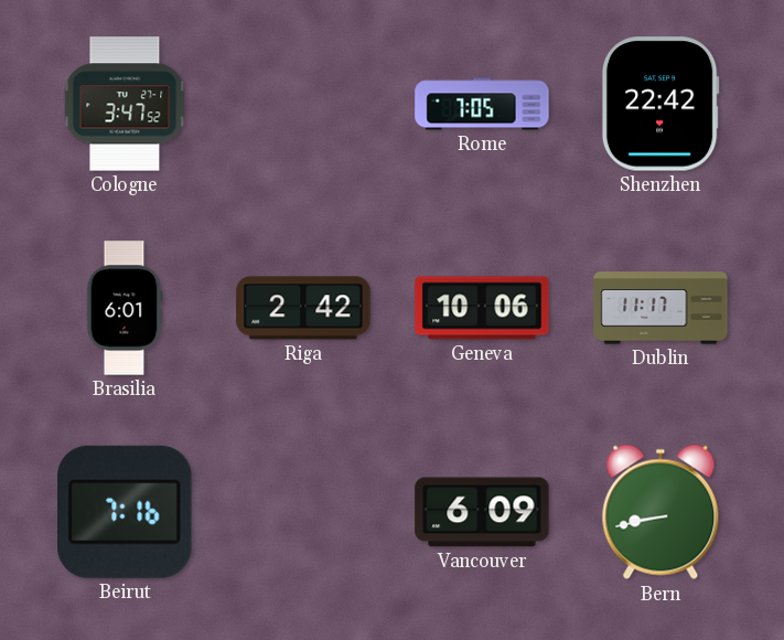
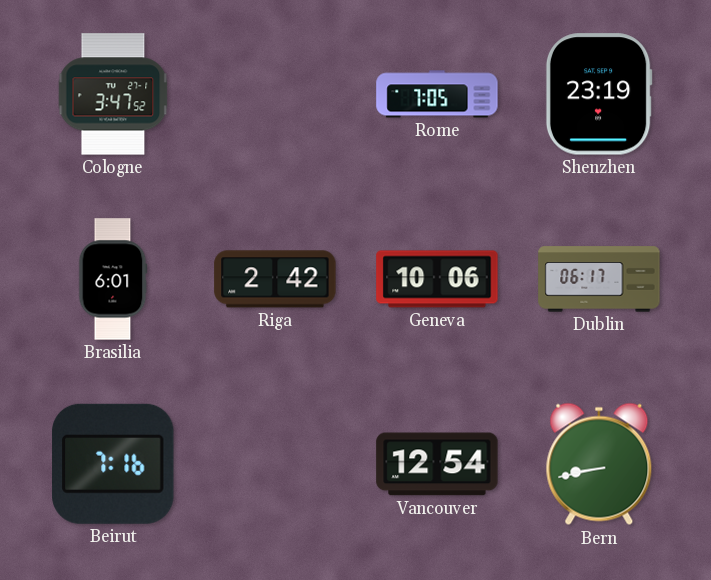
Shenzhen: 22:42 -> 23:19
Dublin: 11:17 -> 06:17
Vancouver: 6:09 -> 12:54
